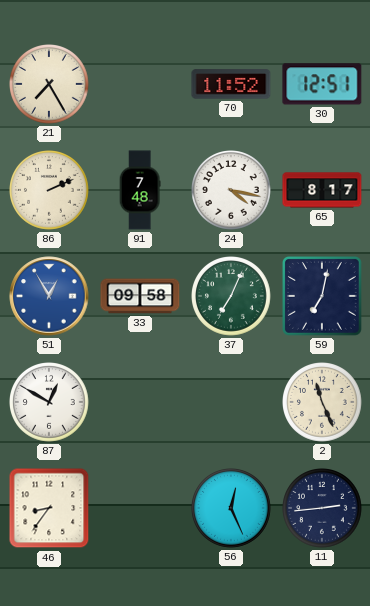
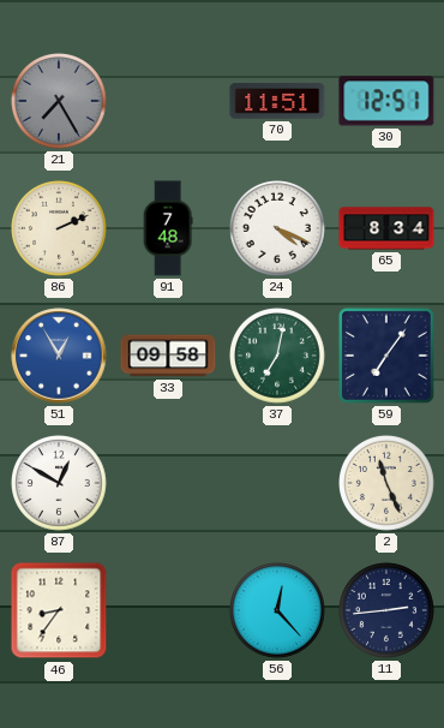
21 dial: cream -> grey
70: 11:52 -> 11:51
24: 4:17 -> 4:19
65: 8:17 -> 8:34
37: 7:04 -> 7:02
59: 7:02 -> 7:06
56: 12:26 -> 12:23
